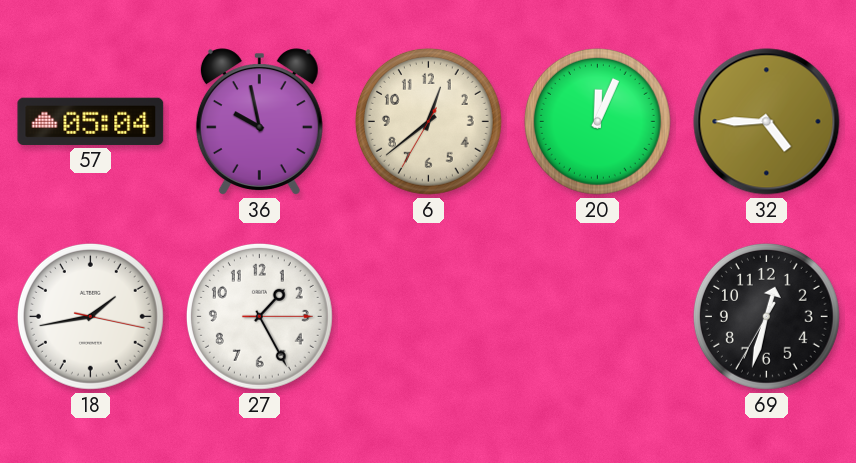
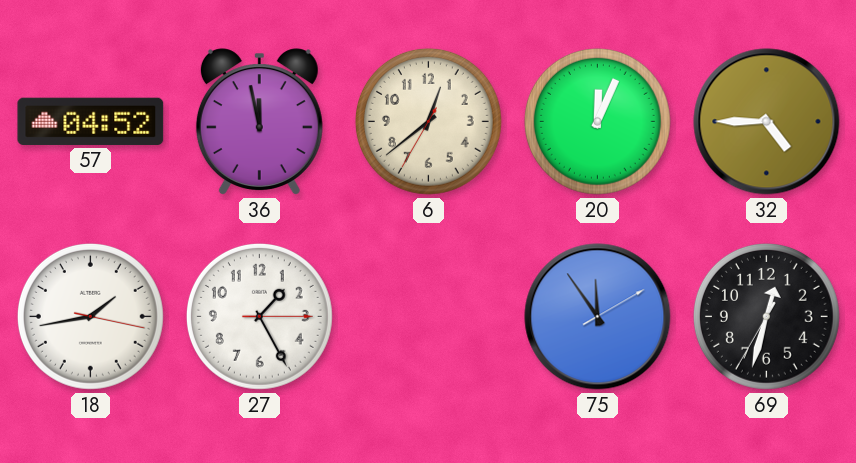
57: 05:04 -> 04:52
36: 9:58 -> 11:58
75: none -> 11:54
